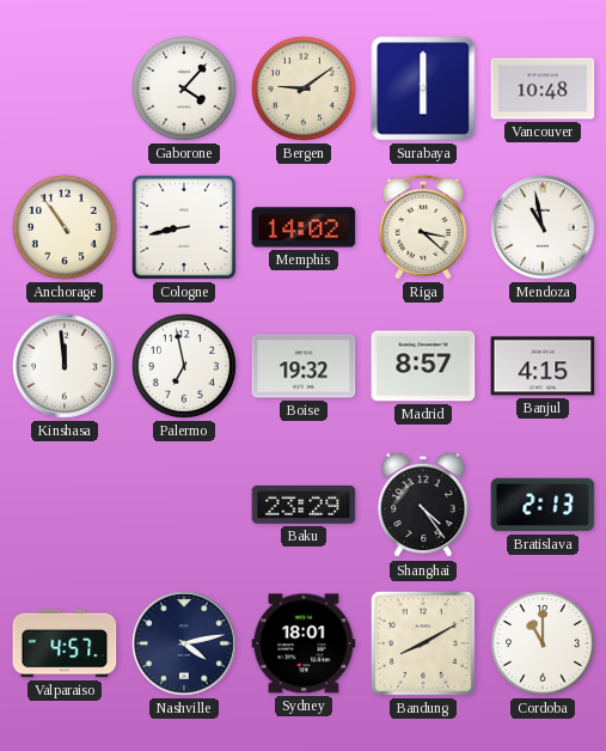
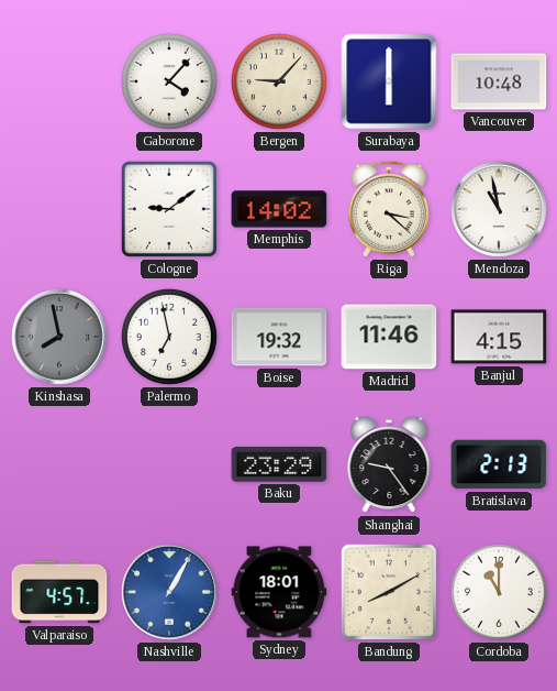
Bergen: 9:09 -> 9:07
Anchorage: 10:54 -> none
Cologne: 8:43 -> 9:09
Kinshasa: 11:59 -> 7:58
Kinshasa dial: white -> grey
Madrid: 8:57 -> 11:46
Shanghai: 4:24 -> 9:24
Nashville: 4:13 -> 1:05
Nashville dial: navy -> blue
